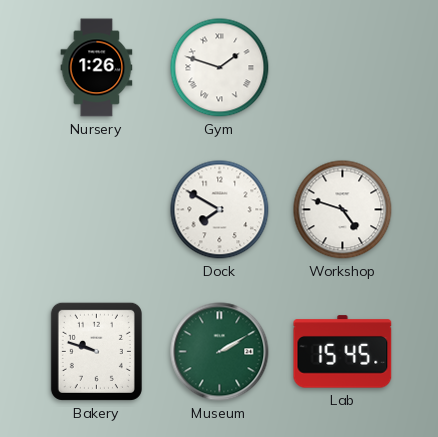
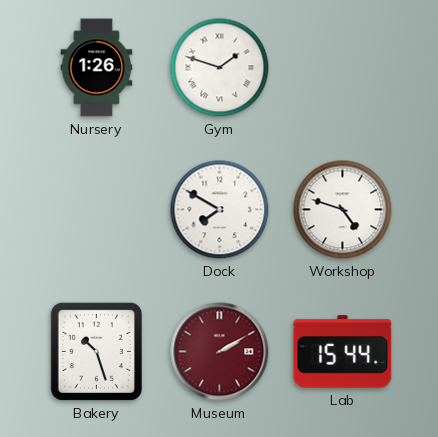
Bakery: 9:48 -> 10:27
Museum dial: green -> burgundy
Lab: 15:45 -> 15:44
